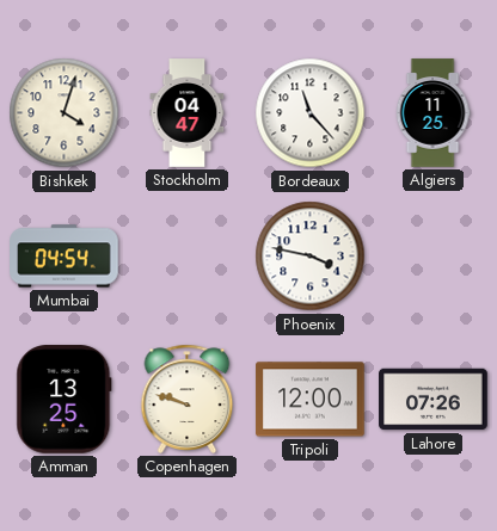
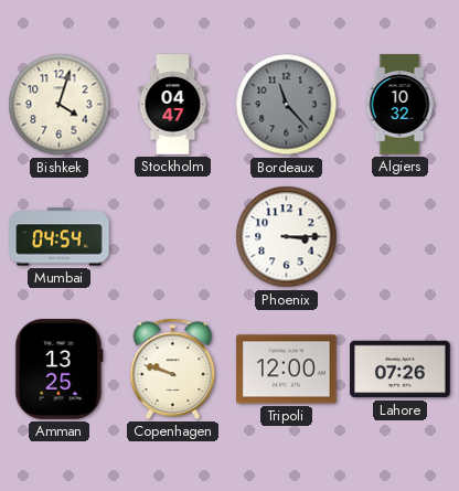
Bordeaux dial: white -> grey
Algiers: 11:25 -> 10:32
Phoenix: 3:47 -> 3:15
